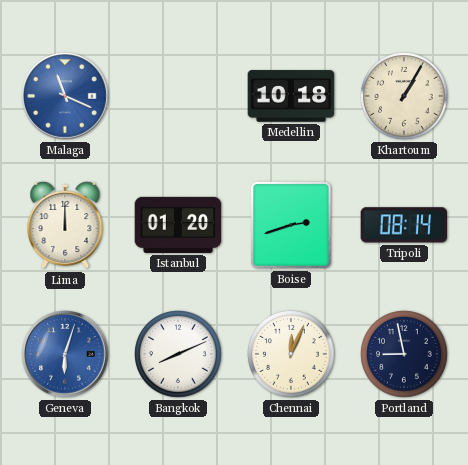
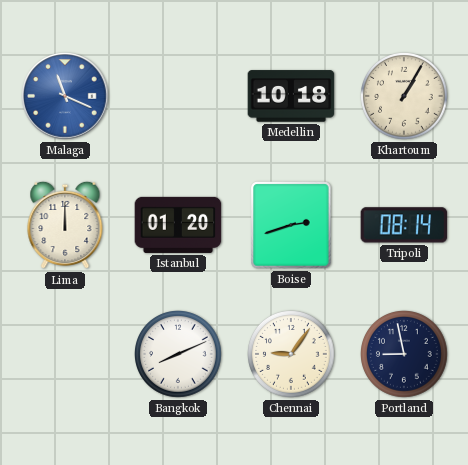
Geneva: 6:03 -> none
Chennai: 12:04 -> 9:06
